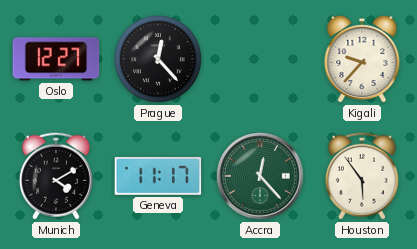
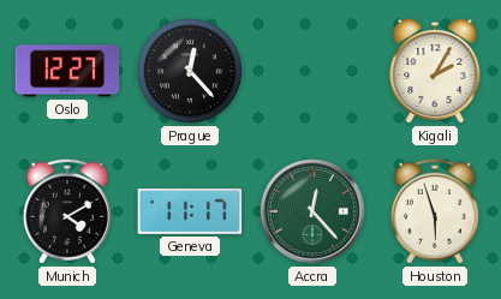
Kigali: 9:37 -> 2:05
Houston: 5:54 -> 5:57
